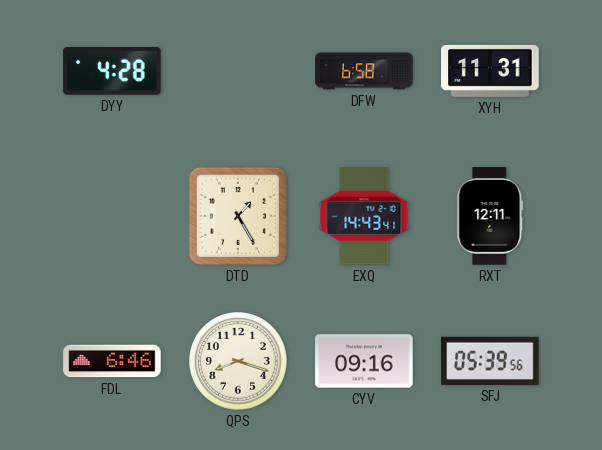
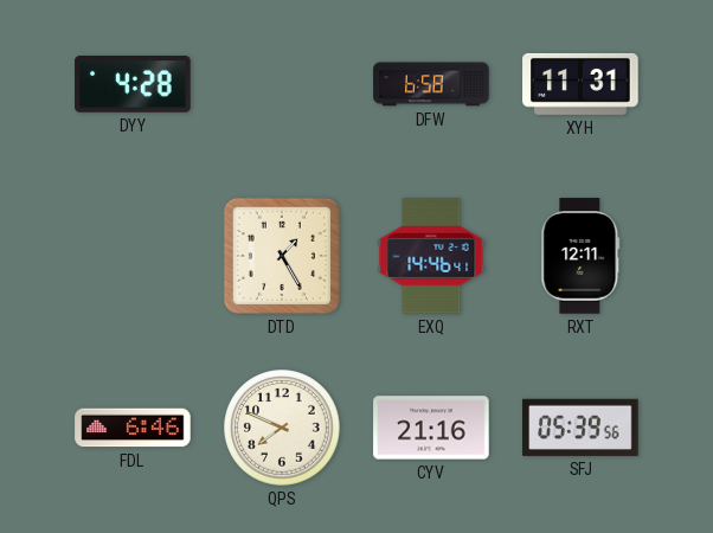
EXQ: 14:43 -> 14:46
QPS: 8:18 -> 7:49
CYV: 09:16 -> 21:16
